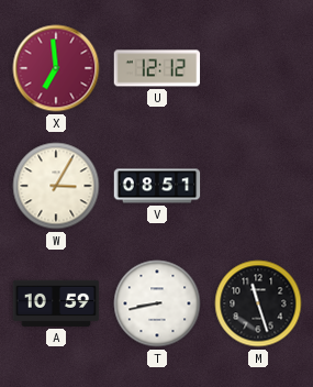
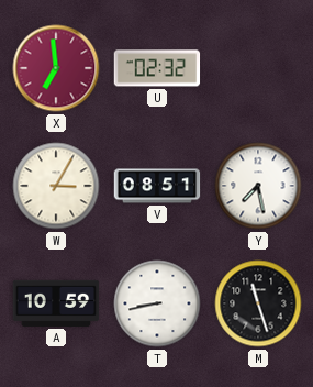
U: 12:12 -> 02:32
Y: none -> 7:28
